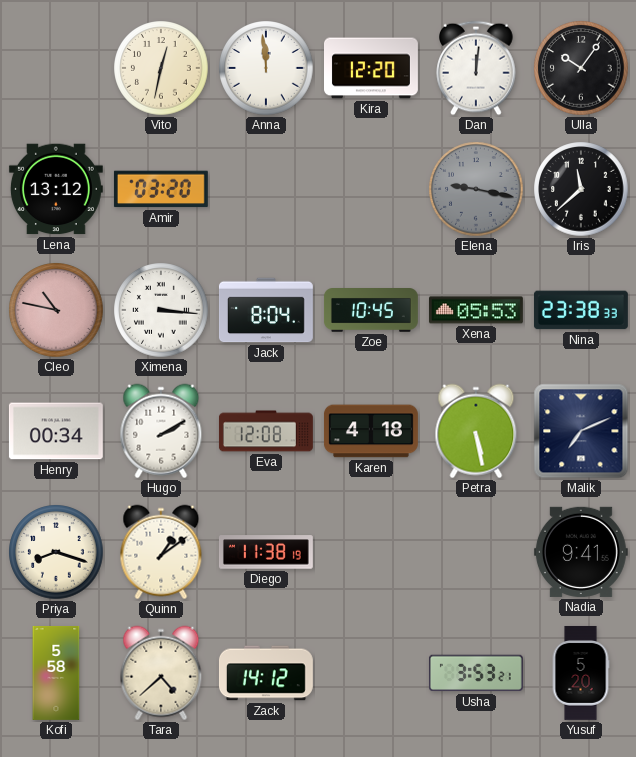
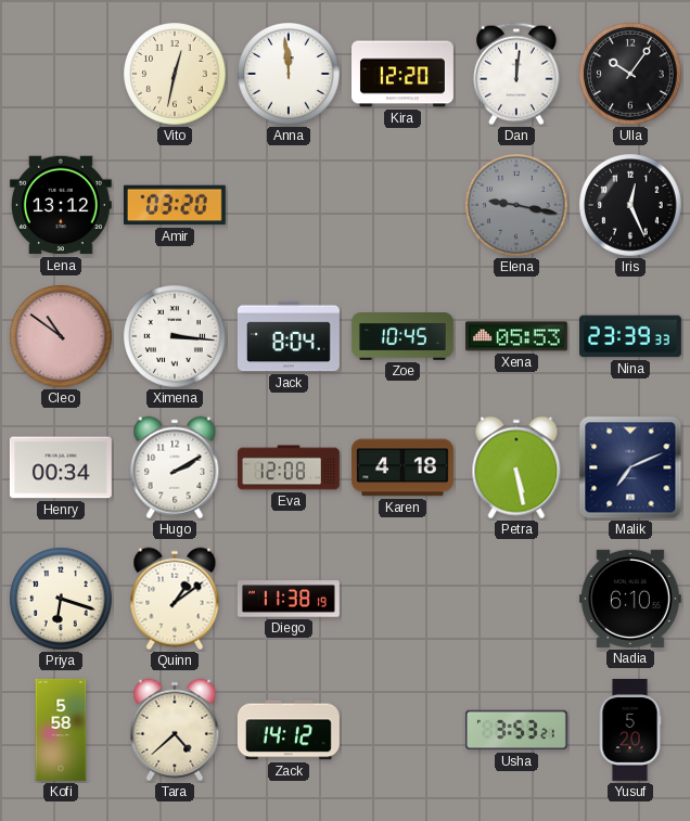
Iris: 11:38 -> 12:26
Cleo: 10:47 -> 10:51
Nina: 23:38 -> 23:39
Priya: 8:18 -> 6:18
Nadia: 9:41 -> 6:10
